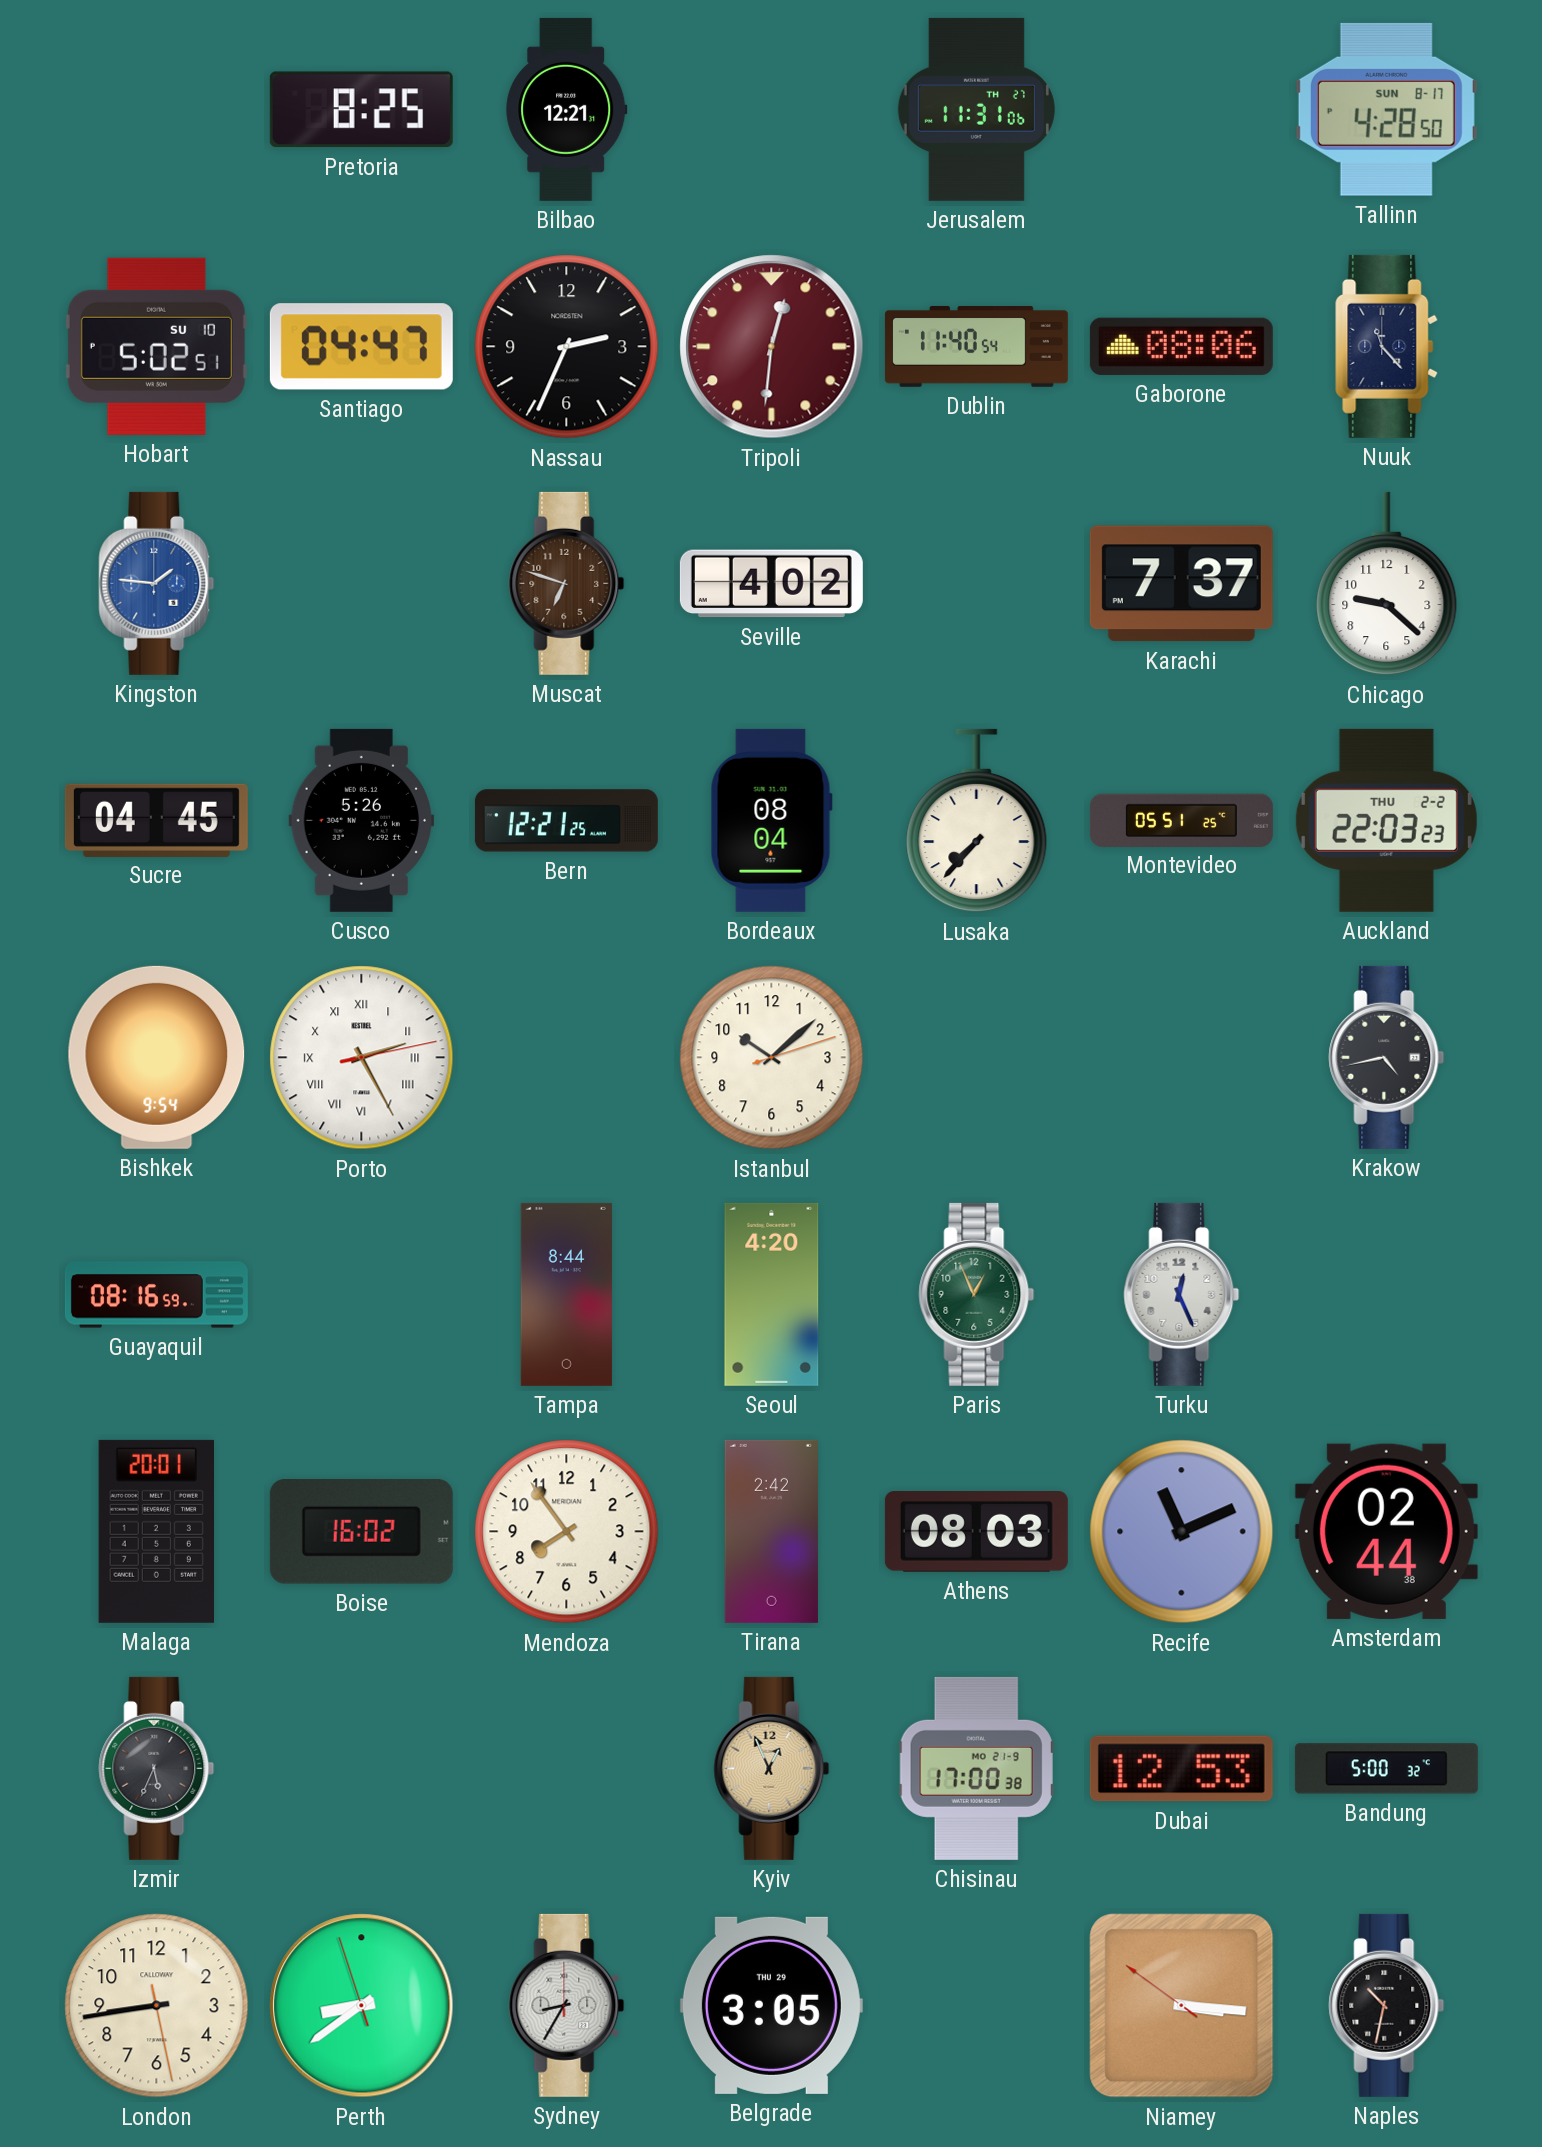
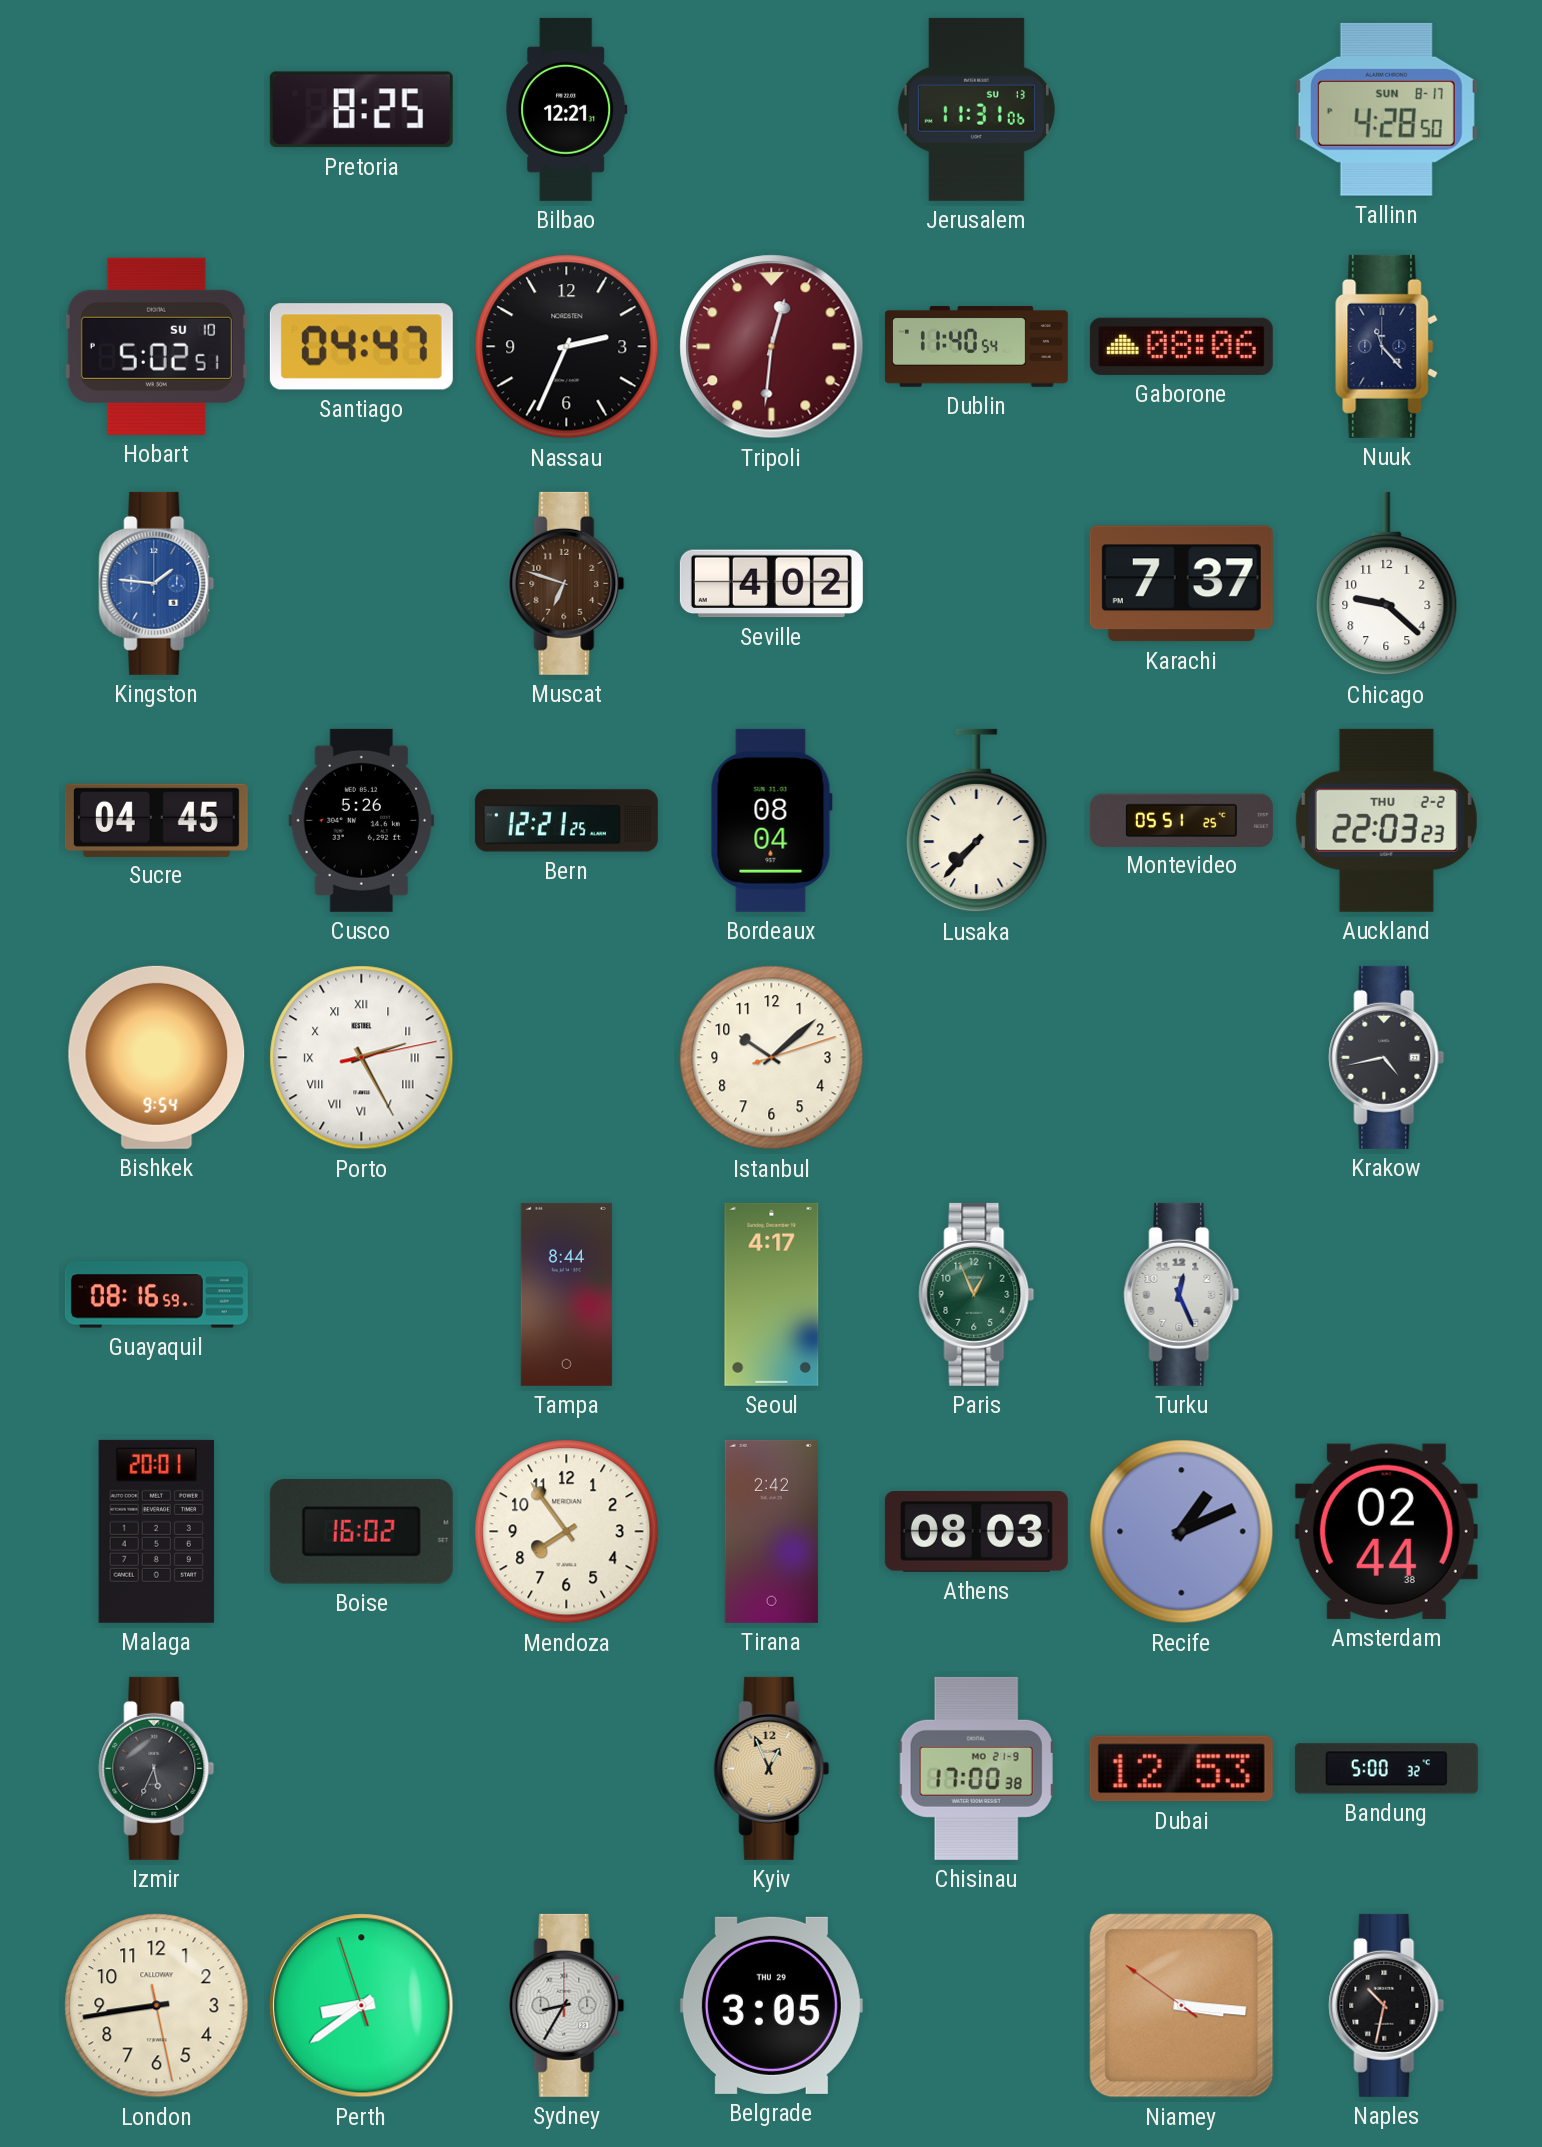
Jerusalem date: TH 27 -> SU 13
Seoul: 4:20 -> 4:17
Recife: 11:11 -> 1:11
